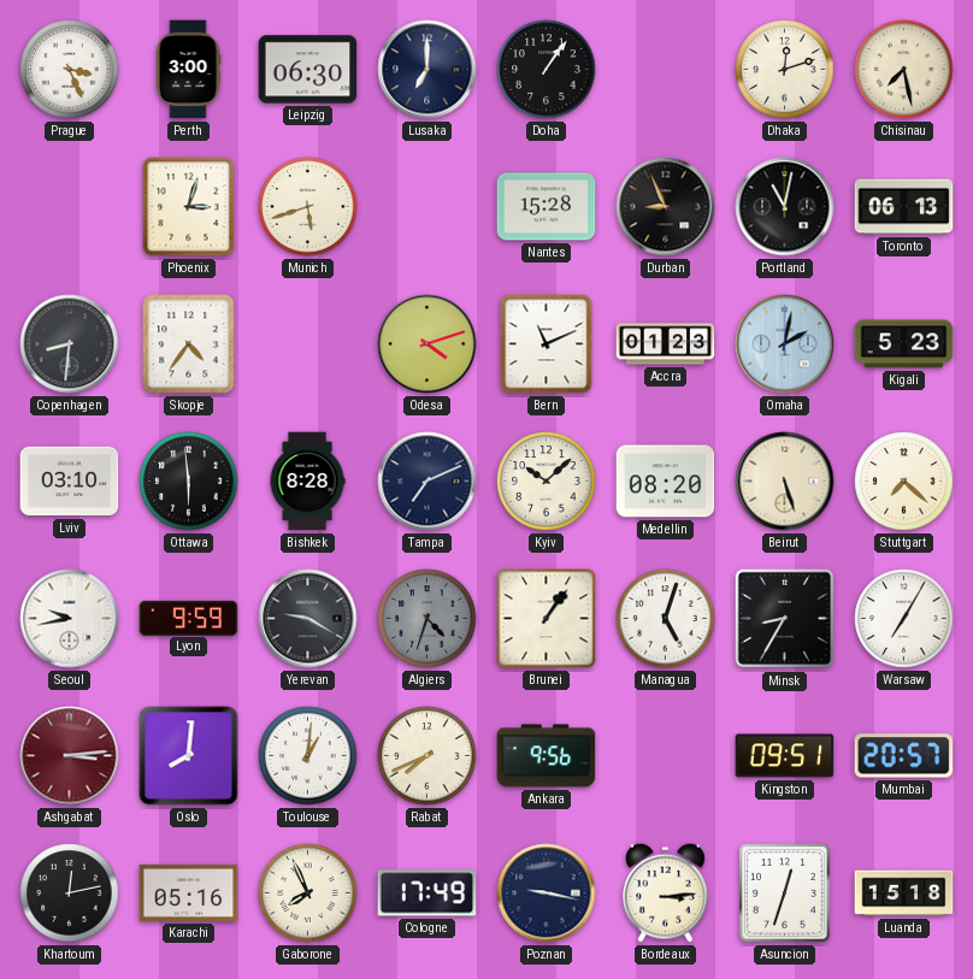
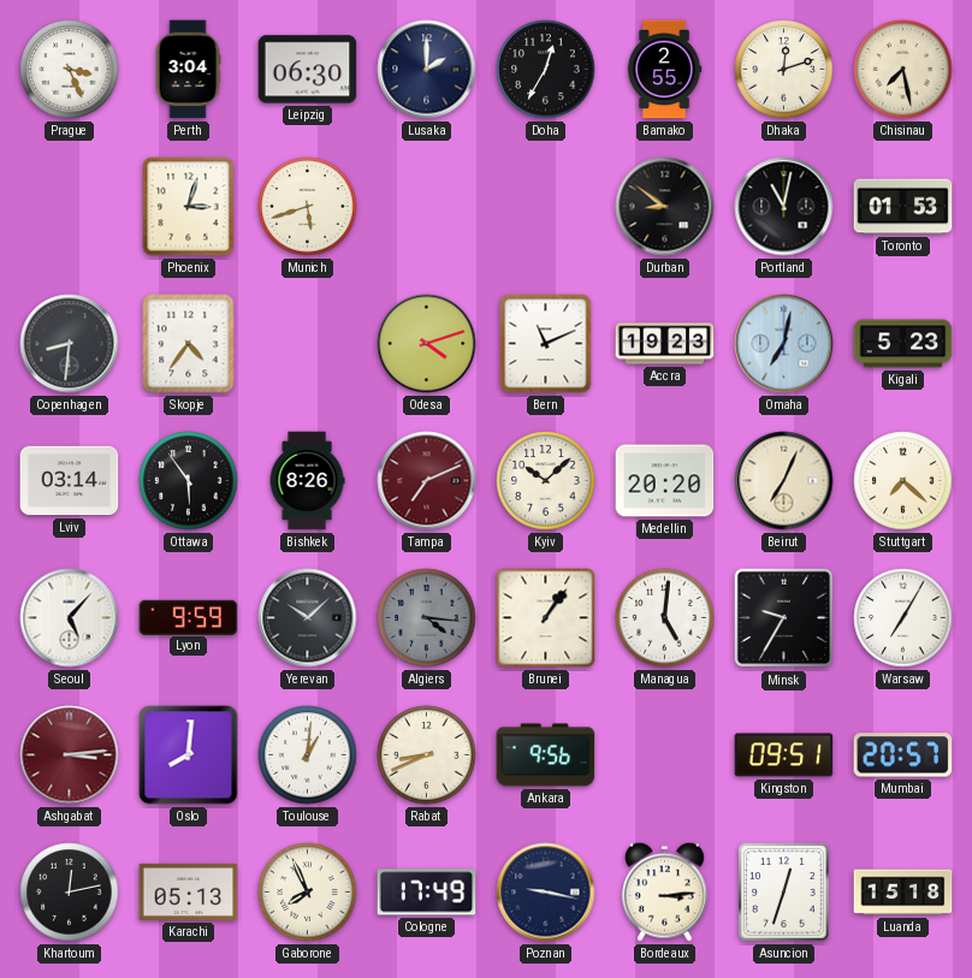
Perth: 3:00 -> 3:04
Lusaka: 7:00 -> 2:00
Doha: 1:06 -> 12:35
Bamako: none -> 2:55
Nantes: 15:28 -> none
Durban: 8:56 -> 8:51
Toronto: 06:13 -> 01:53
Accra: 01:23 -> 19:23
Omaha: 2:02 -> 7:02
Lviv: 03:10 -> 03:14
Ottawa: 5:59 -> 5:54
Bishkek: 8:28 -> 8:26
Tampa dial: navy -> burgundy
Medellin: 08:20 -> 20:20
Beirut: 5:27 -> 7:04
Seoul: 9:43 -> 5:07
Yerevan: 9:20 -> 10:08
Algiers: 4:33 -> 4:16
Managua: 5:03 -> 5:01
Minsk: 8:35 -> 9:35
Rabat: 7:41 -> 8:41
Karachi: 05:16 -> 05:13
